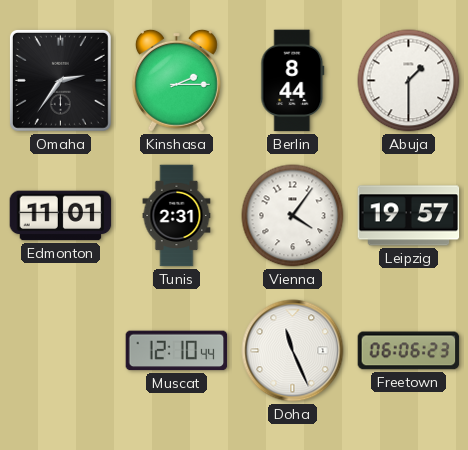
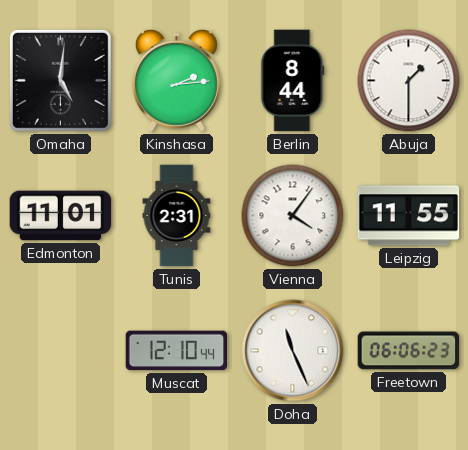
Omaha: 2:36 -> 5:01
Kinshasa: 2:15 -> 2:14
Leipzig: 19:57 -> 11:55
